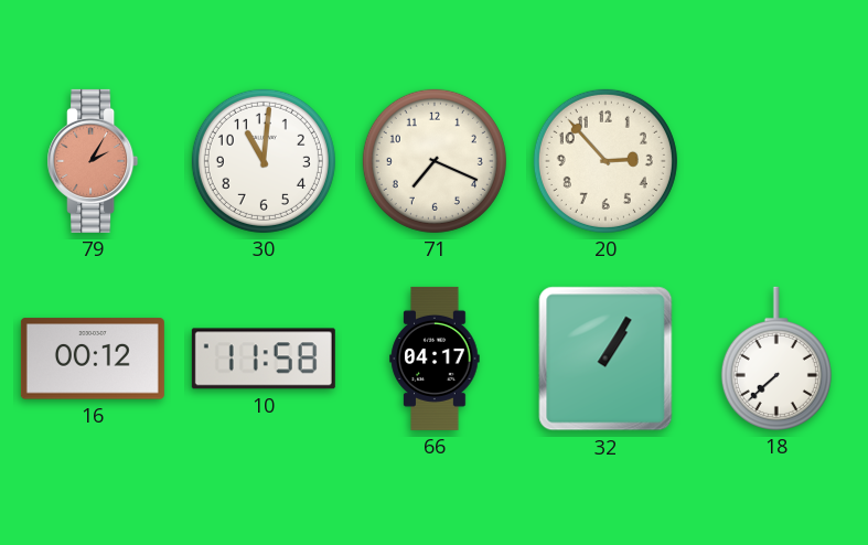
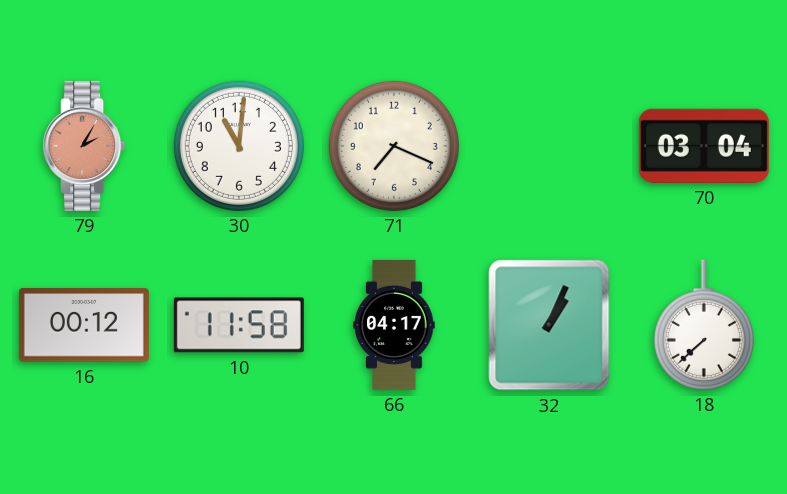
20: 2:53 -> none
70: none -> 03:04
32: 1:05 -> 1:04
